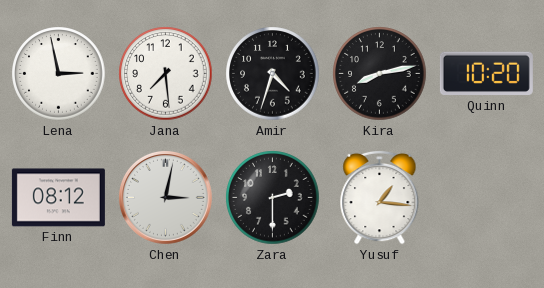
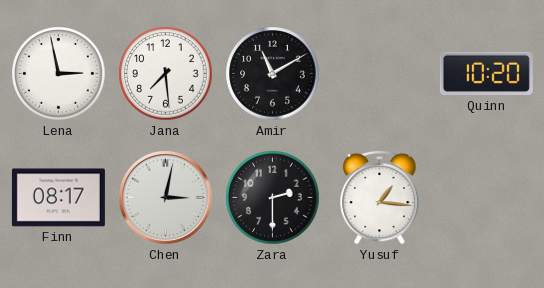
Amir: 4:33 -> 11:10
Kira: 8:13 -> none
Finn: 08:12 -> 08:17
